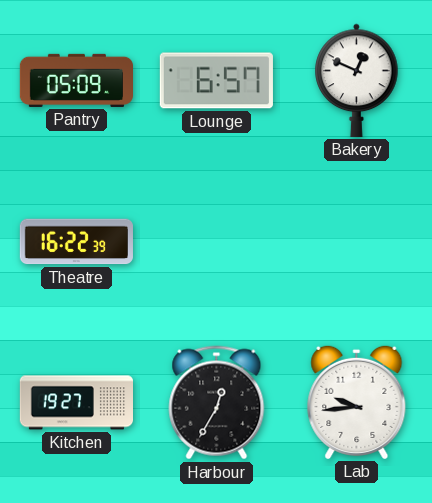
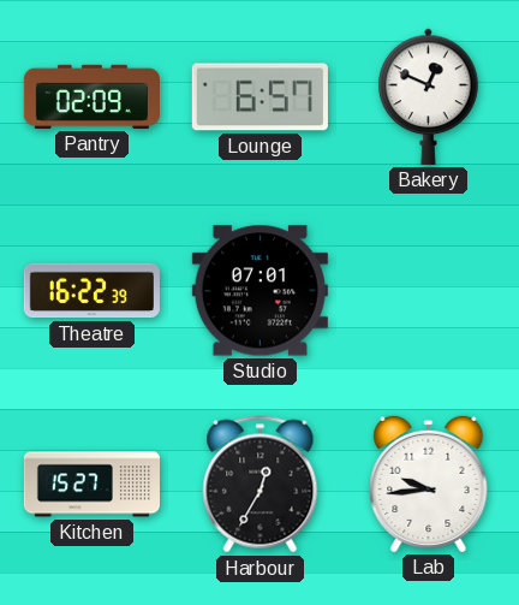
Pantry: 05:09 -> 02:09
Studio: none -> 07:01
Kitchen: 19:27 -> 15:27
